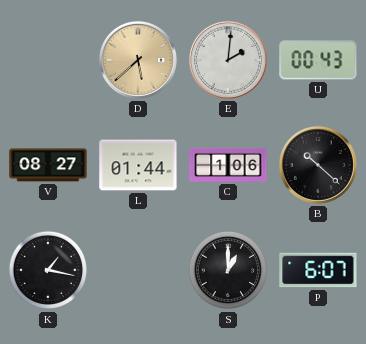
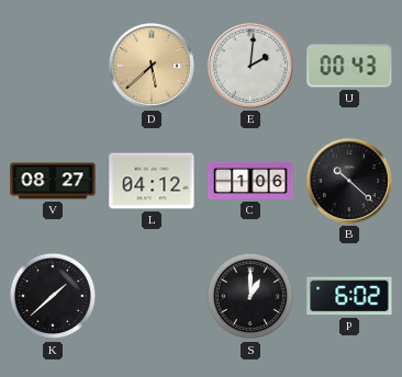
L: 01:44 -> 04:12
K: 1:17 -> 1:38
P: 6:07 -> 6:02
